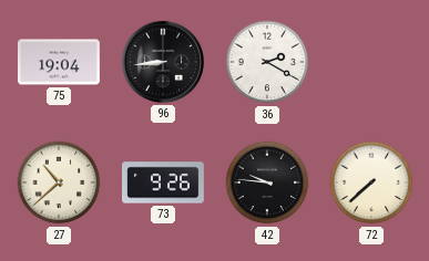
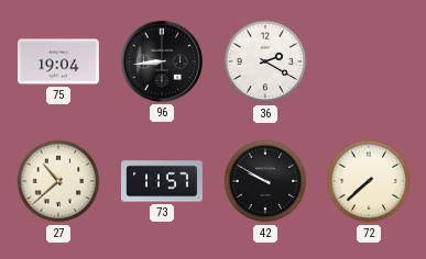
73: 9:26 -> 11:57
42: 9:46 -> 9:50
